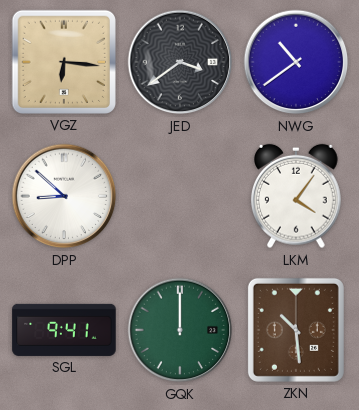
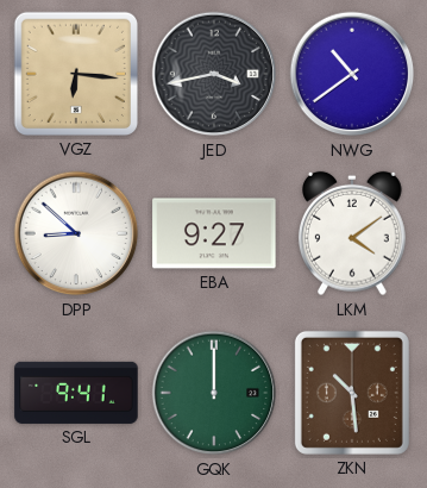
JED: 3:39 -> 3:43
EBA: none -> 9:27
LKM: 4:06 -> 4:09
